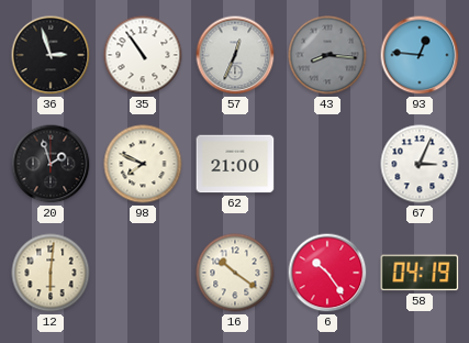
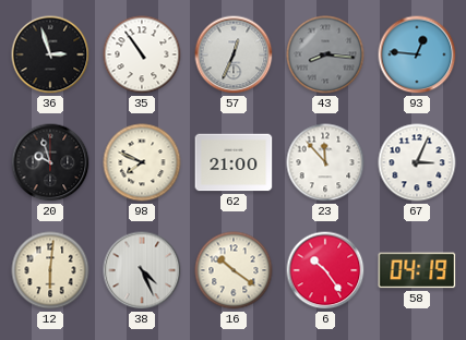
20: 1:57 -> 9:57
23: none -> 11:53
38: none -> 4:26
